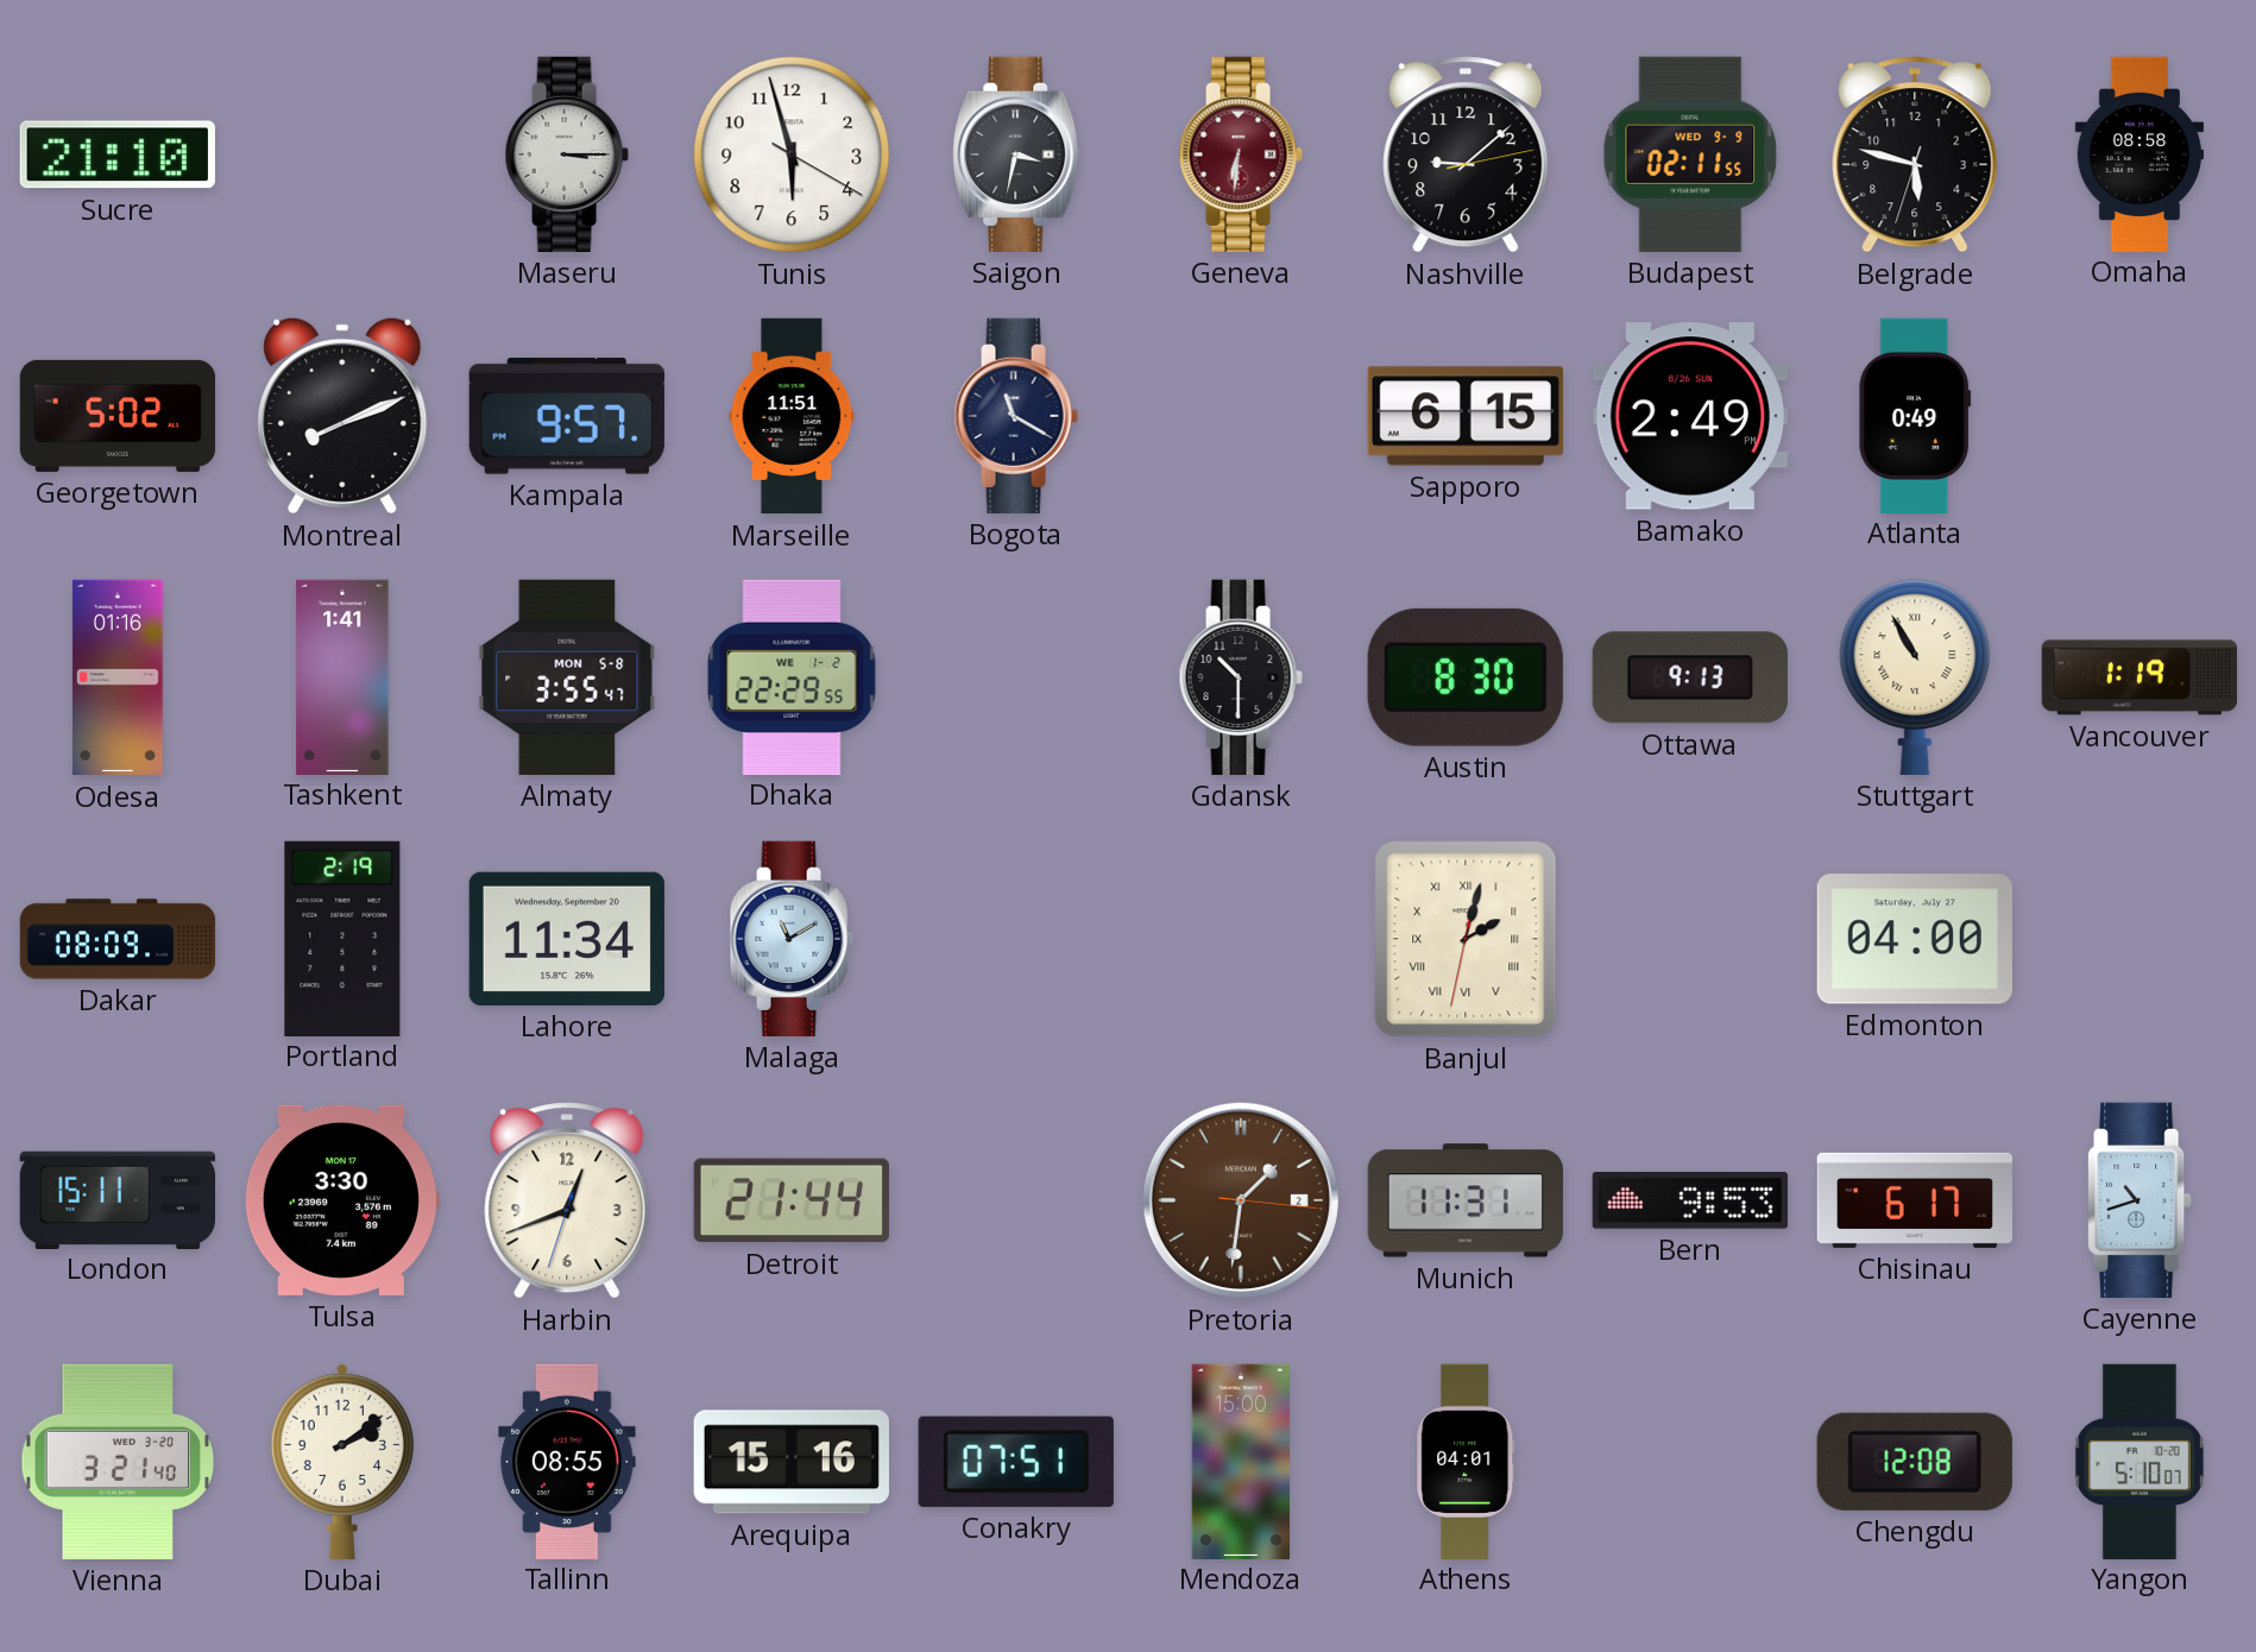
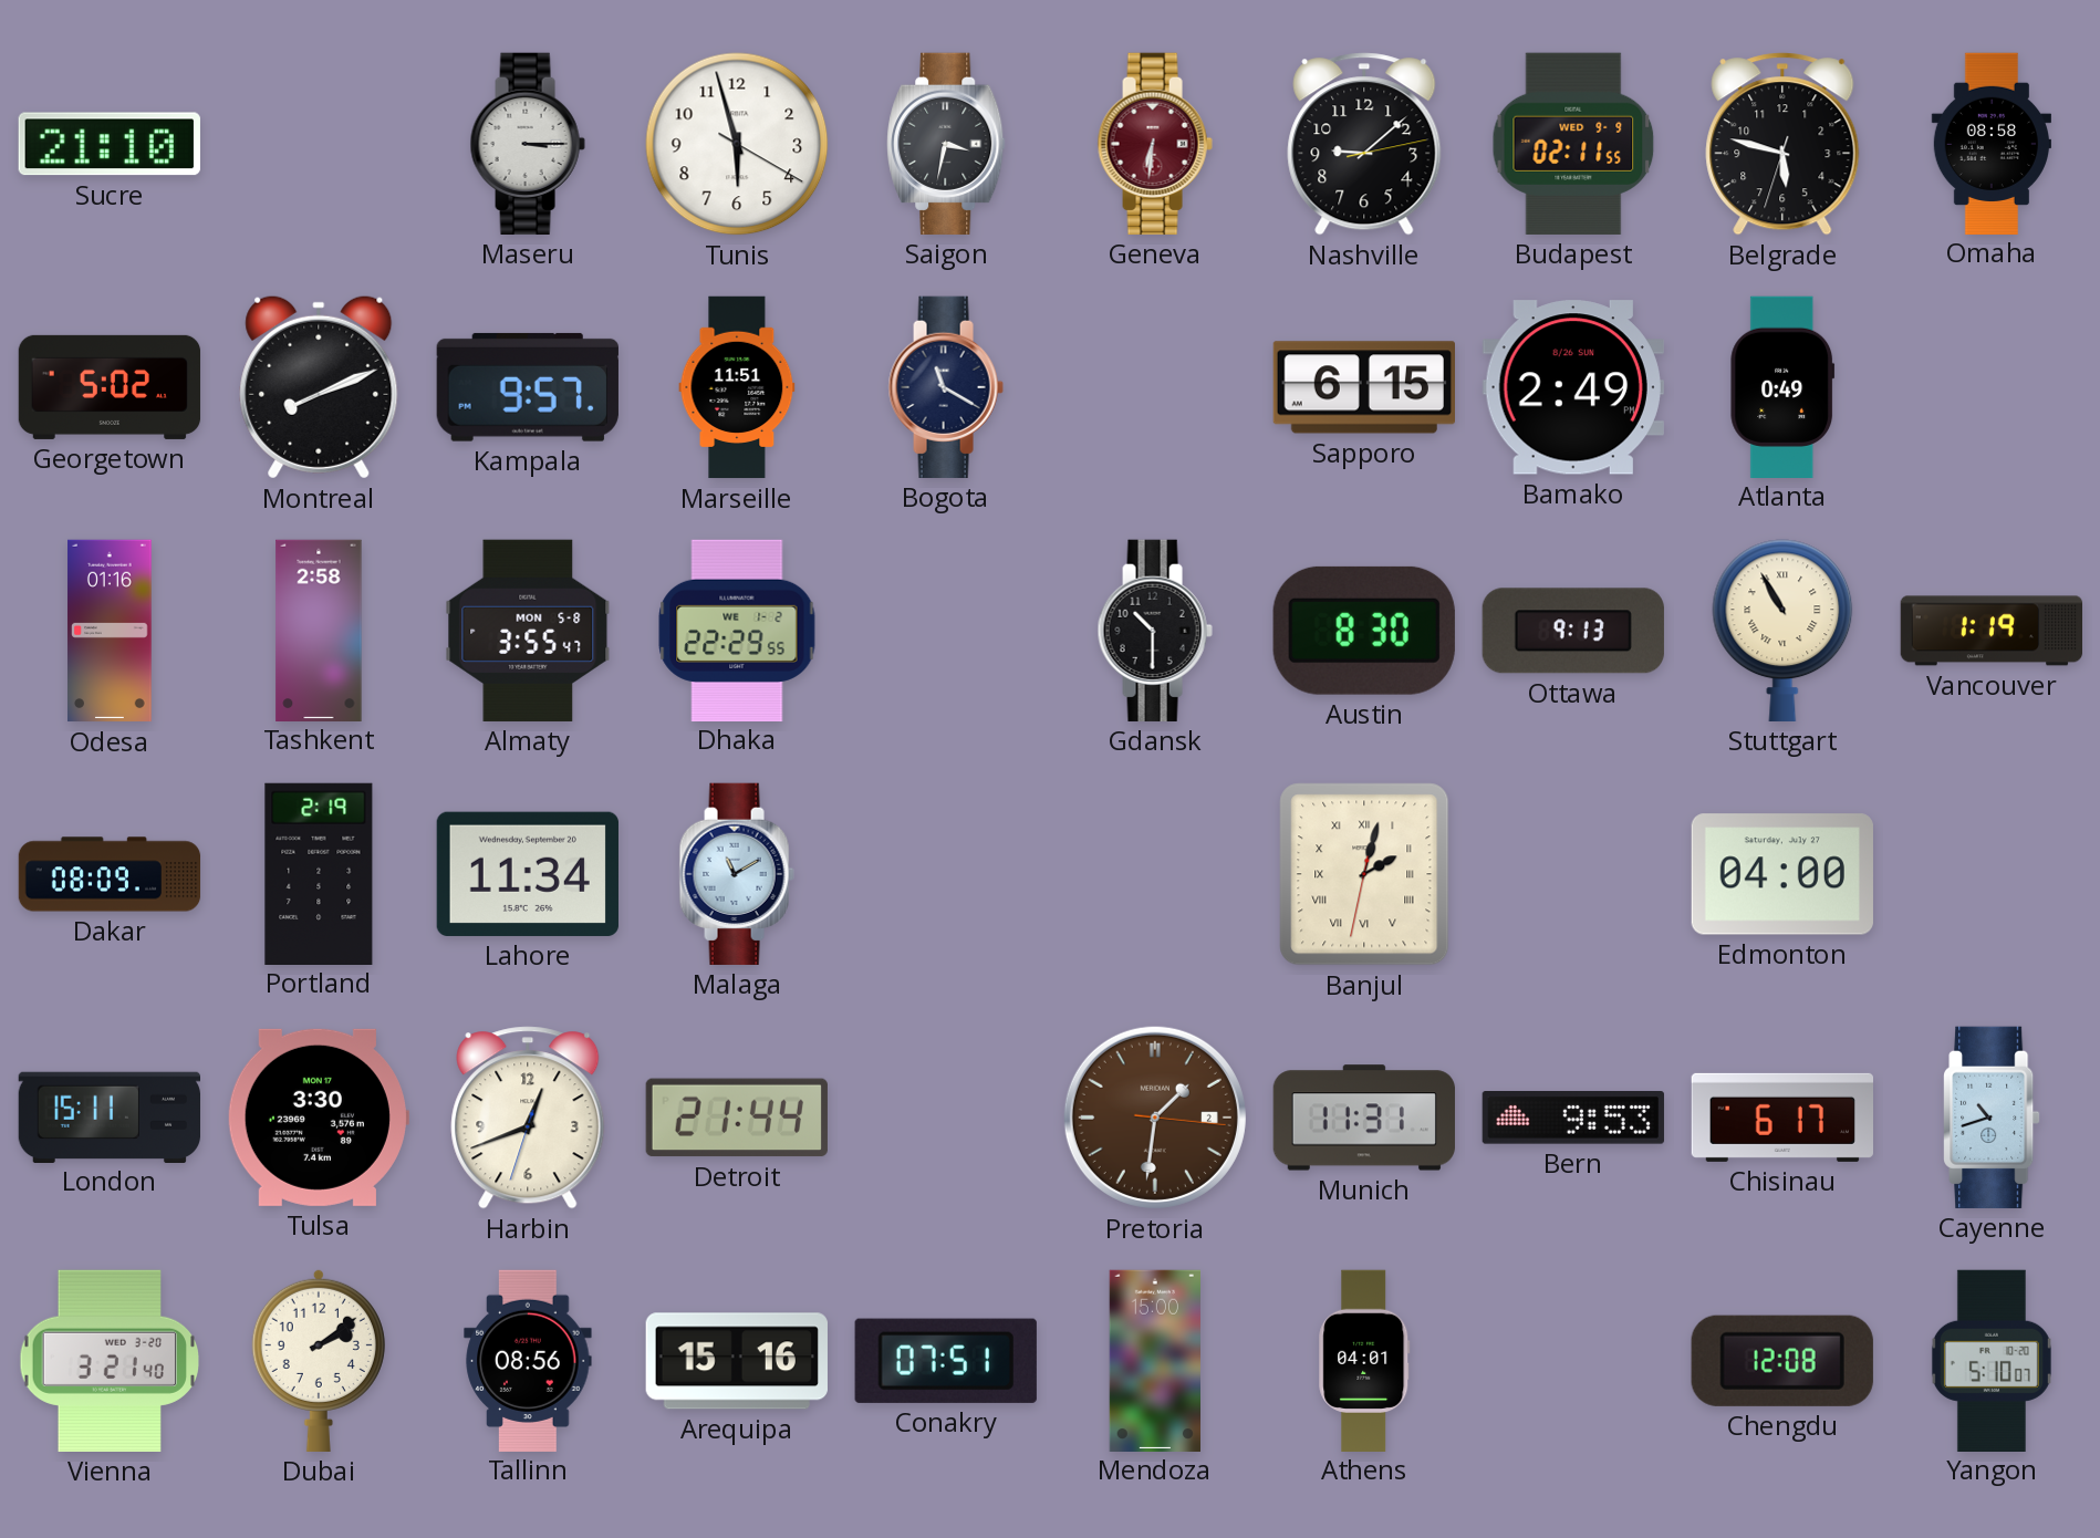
Tashkent: 1:41 -> 2:58
Tallinn: 08:55 -> 08:56
